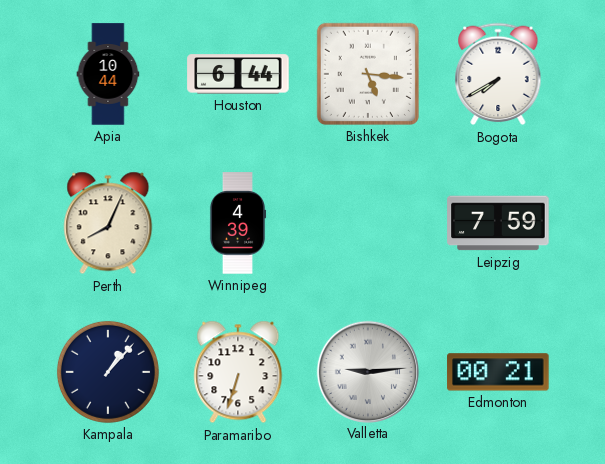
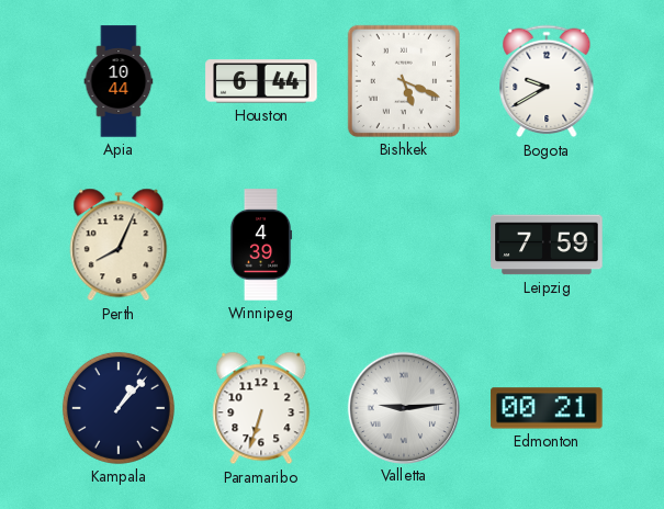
Bishkek: 5:16 -> 5:19
Bogota: 7:40 -> 9:40
